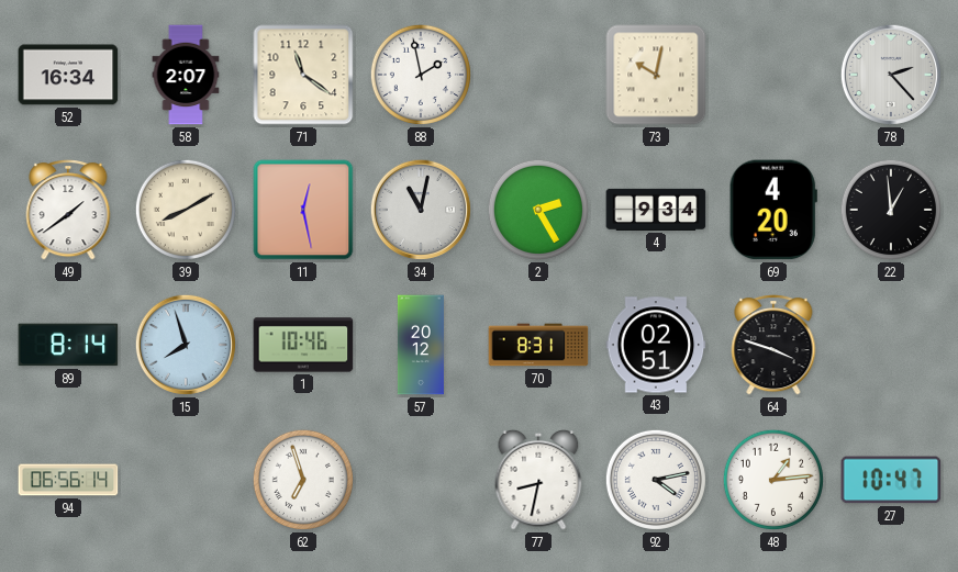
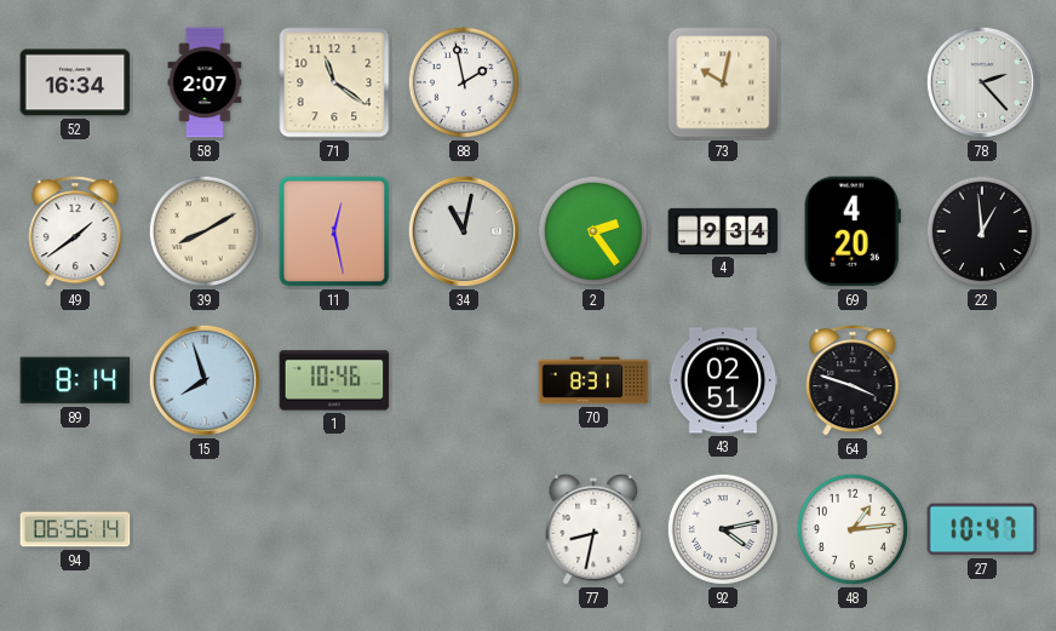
2: 2:25 -> 2:24
57: 20:12 -> none
62: 6:57 -> none
